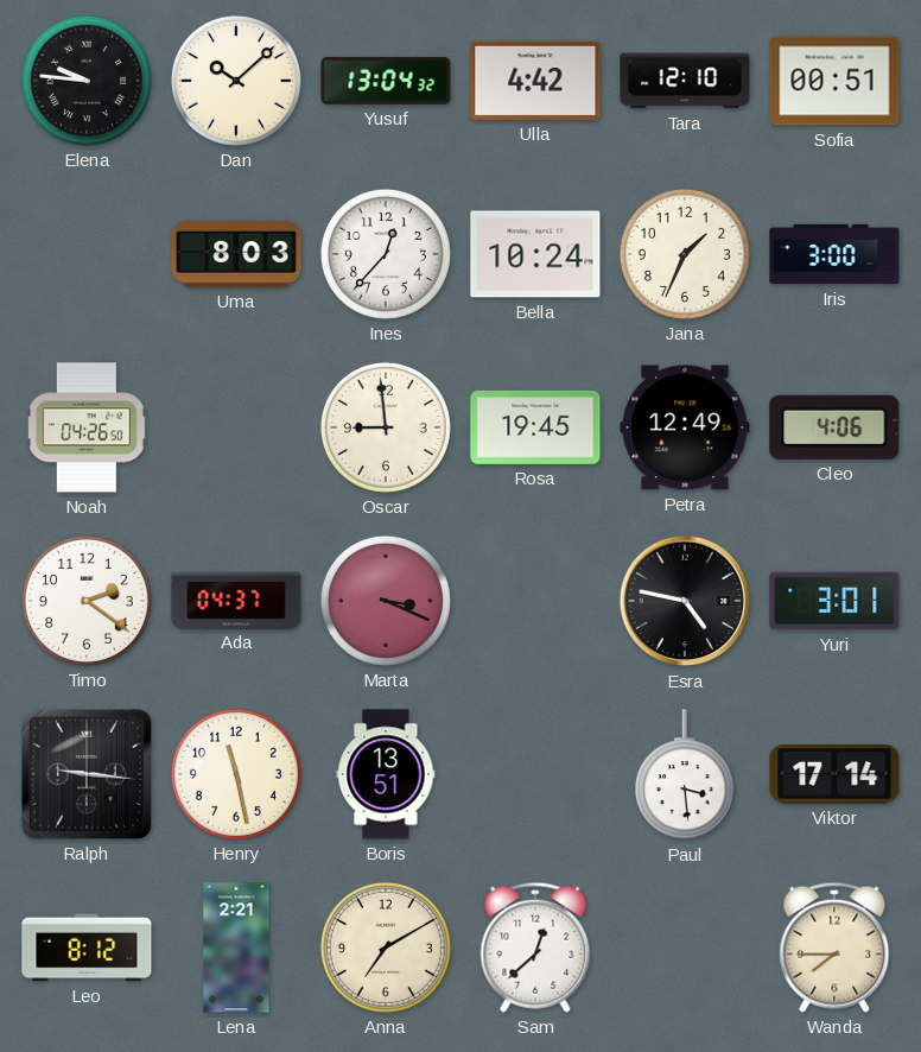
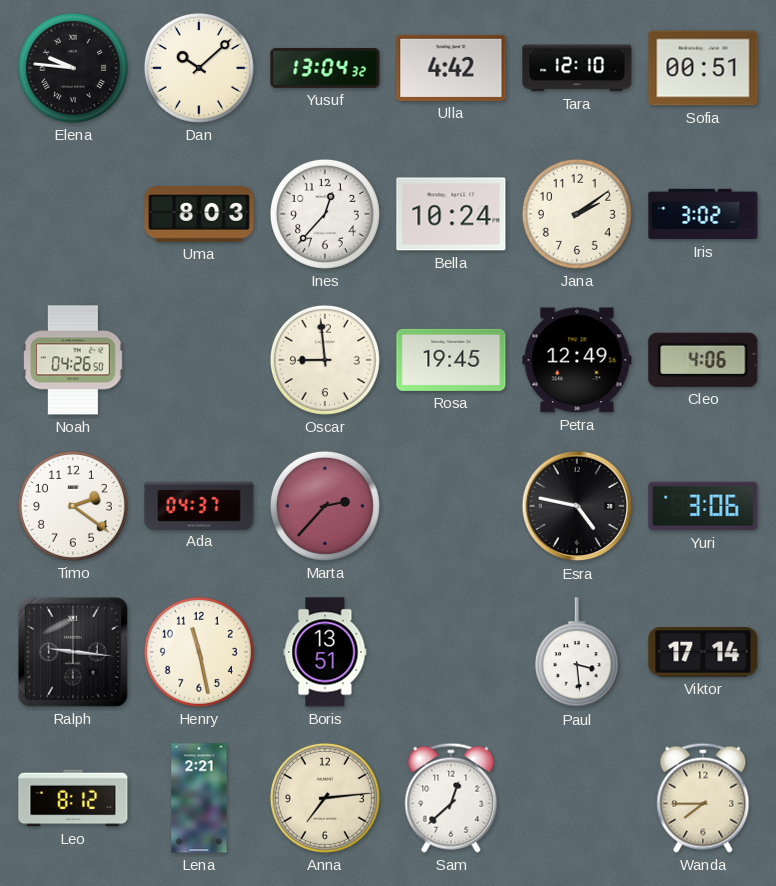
Jana: 1:34 -> 2:09
Iris: 3:00 -> 3:02
Marta: 3:19 -> 2:37
Yuri: 3:01 -> 3:06
Anna: 7:10 -> 7:14
